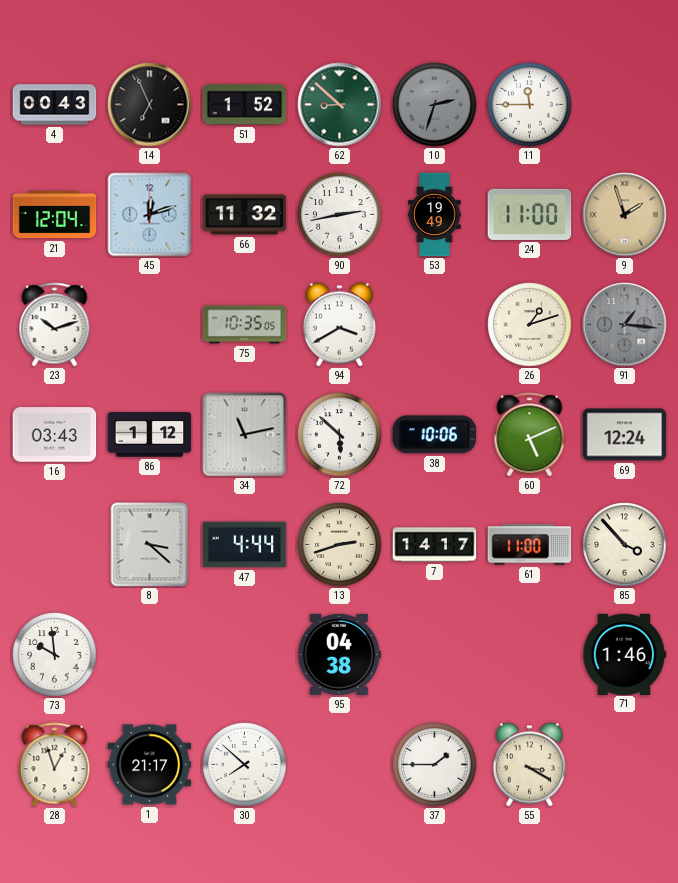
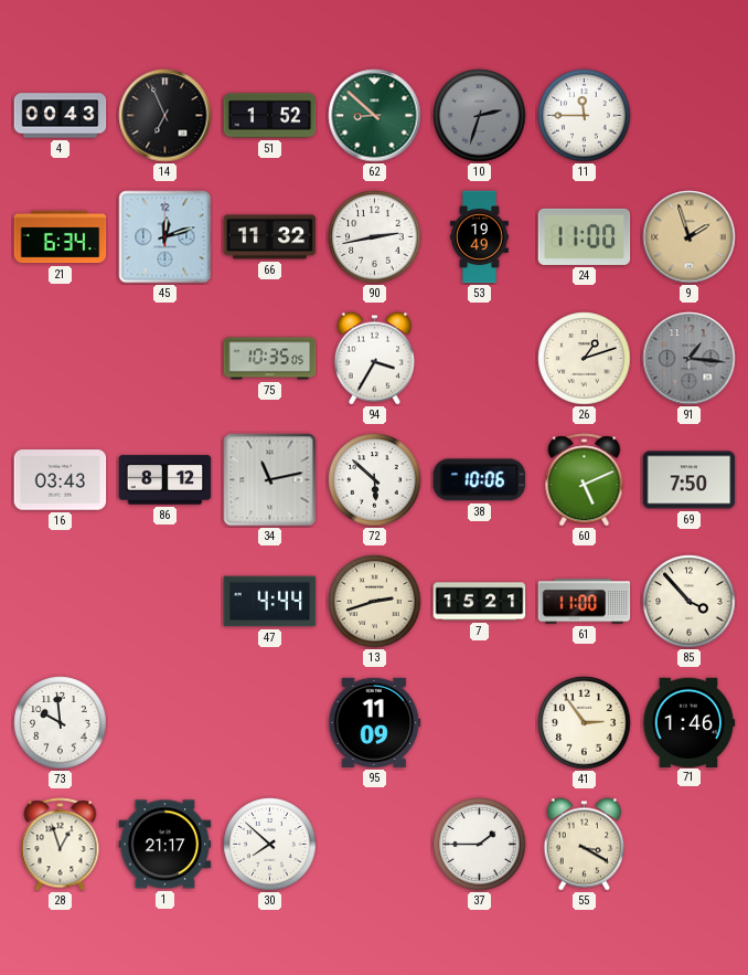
21: 12:04 -> 6:34
23: 10:12 -> none
94: 3:40 -> 3:35
86: 1:12 -> 8:12
69: 12:24 -> 7:50
8: 3:22 -> none
7: 14:17 -> 15:21
95: 04:38 -> 11:09
41: none -> 2:54
